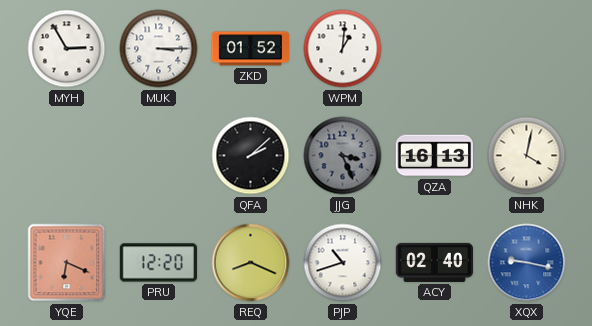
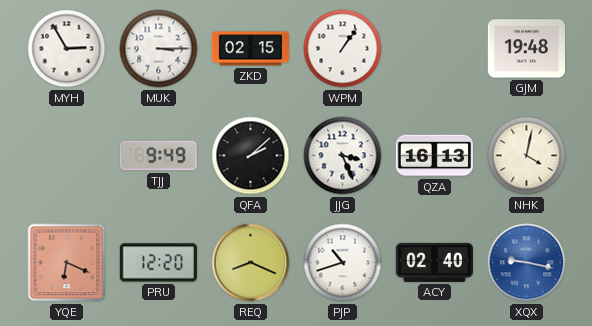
ZKD: 01:52 -> 02:15
WPM: 1:01 -> 1:06
GJM: none -> 19:48
TJJ: none -> 9:49
JJG dial: grey -> white
